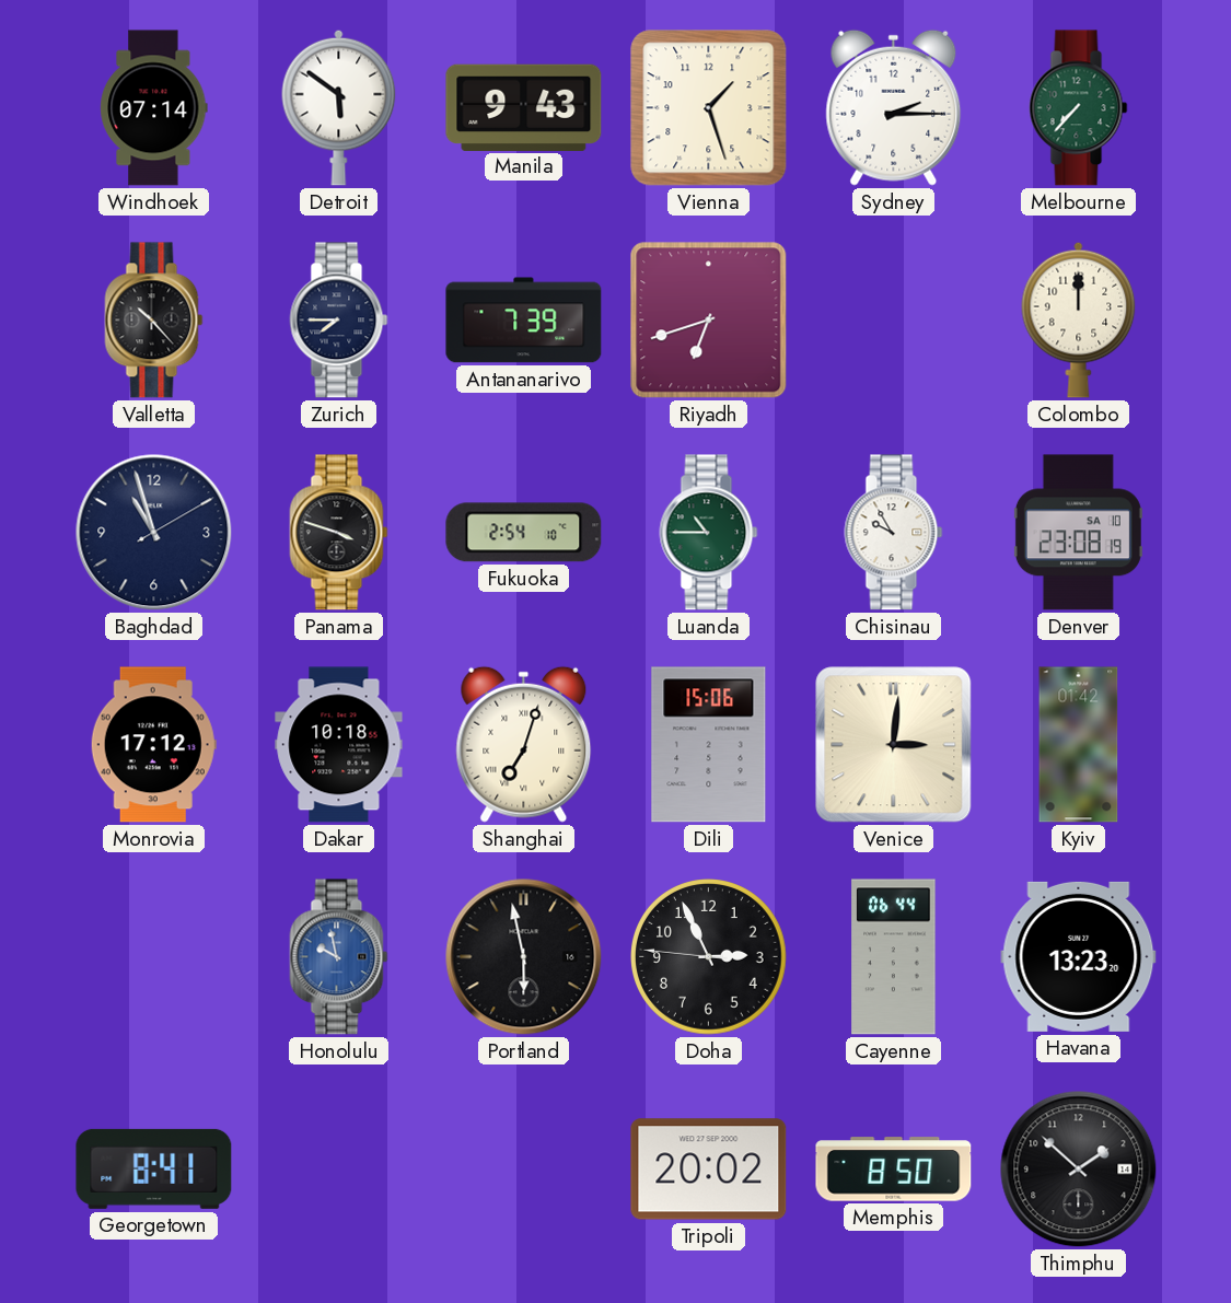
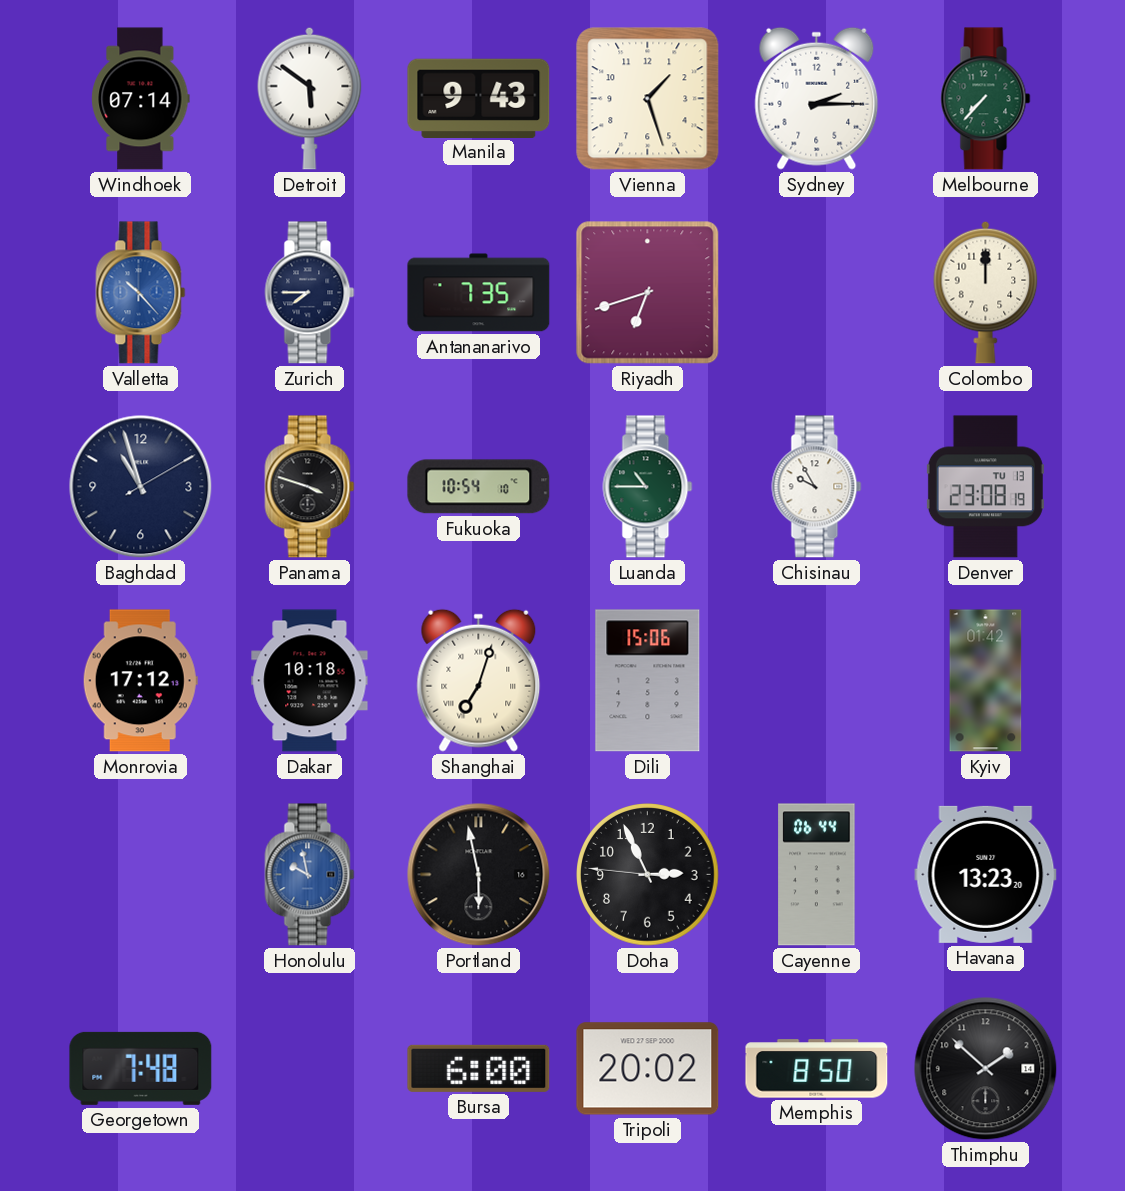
Valletta dial: black -> blue
Antananarivo: 7:39 -> 7:35
Fukuoka: 2:54 -> 10:54
Denver date: SA 10 -> TU 13
Venice: 3:01 -> none
Georgetown: 8:41 -> 7:48
Bursa: none -> 6:00
